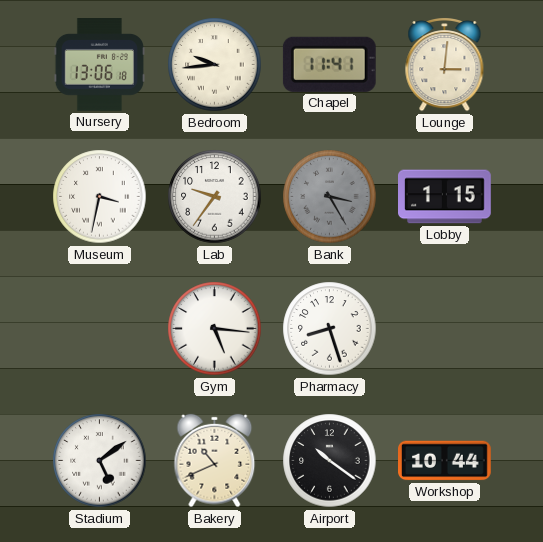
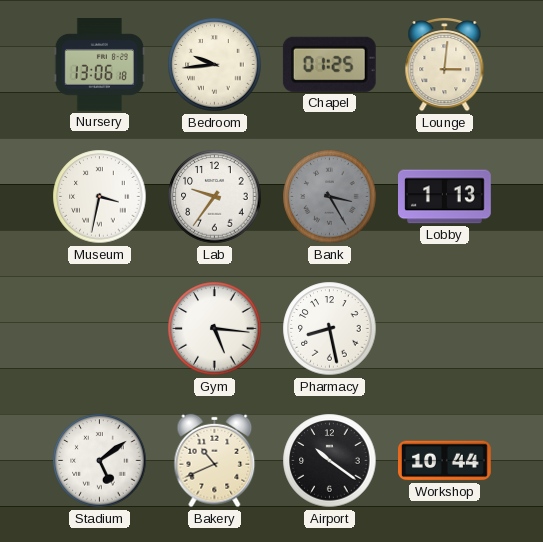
Chapel: 11:41 -> 01:25
Lobby: 1:15 -> 1:13
Pharmacy: 8:27 -> 8:28
